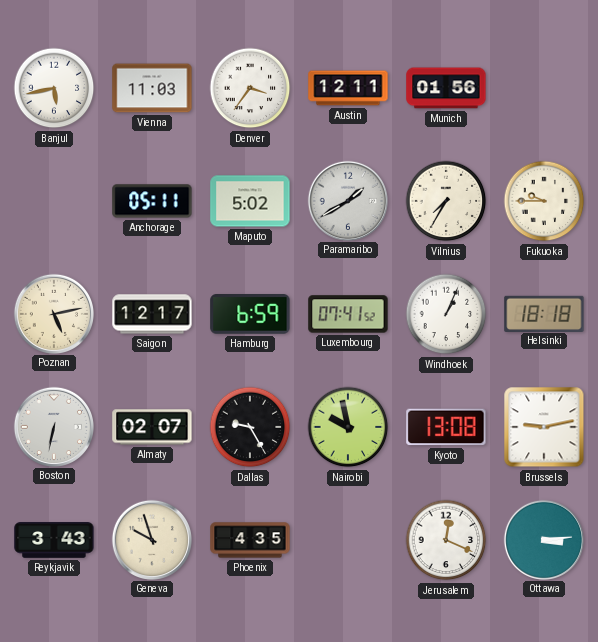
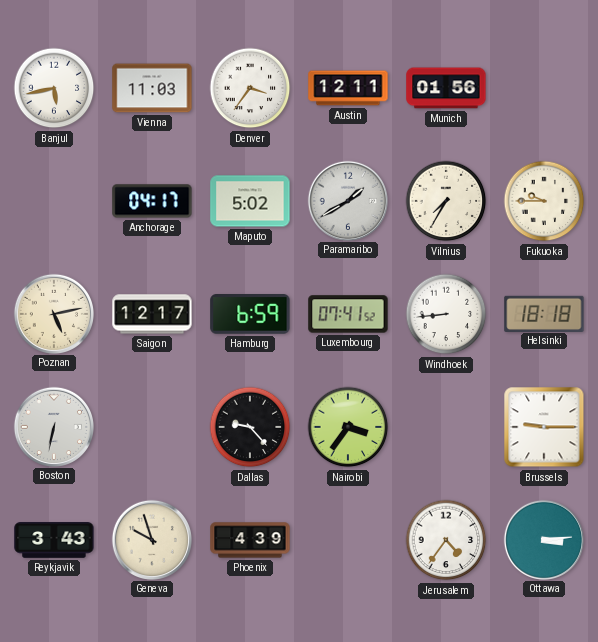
Anchorage: 05:11 -> 04:17
Windhoek: 1:04 -> 8:44
Almaty: 02:07 -> none
Dallas: 9:25 -> 9:23
Nairobi: 9:58 -> 3:36
Kyoto: 13:08 -> none
Brussels: 9:13 -> 9:15
Phoenix: 4:35 -> 4:39
Jerusalem: 12:19 -> 4:36
